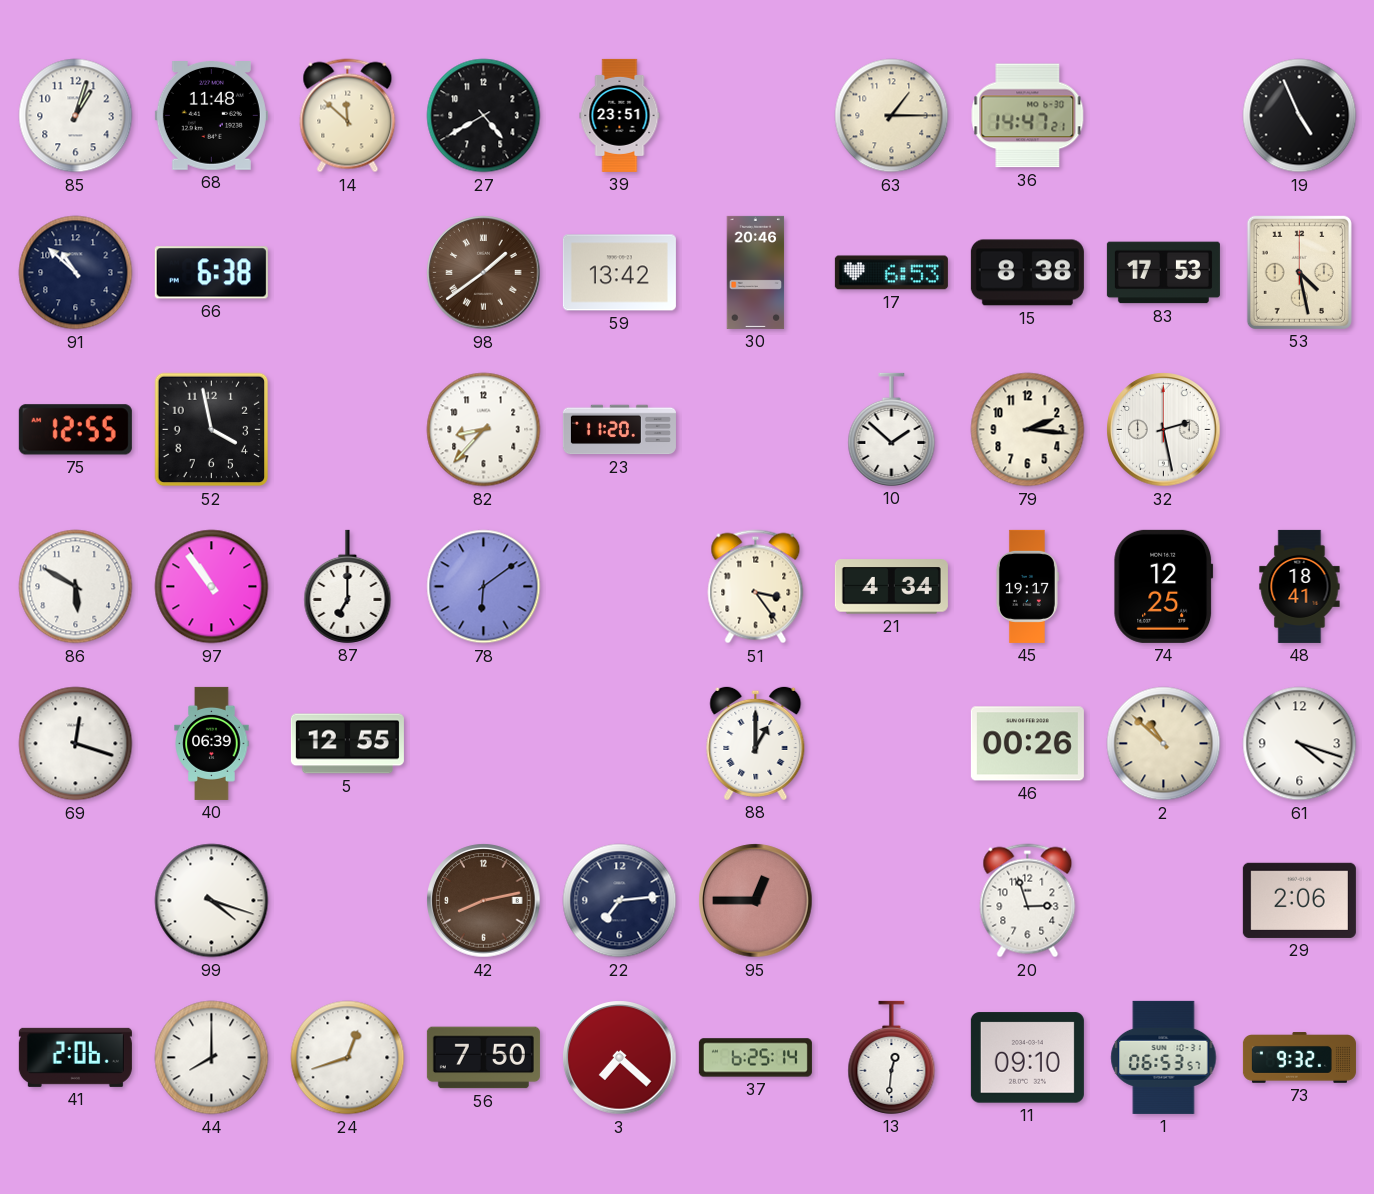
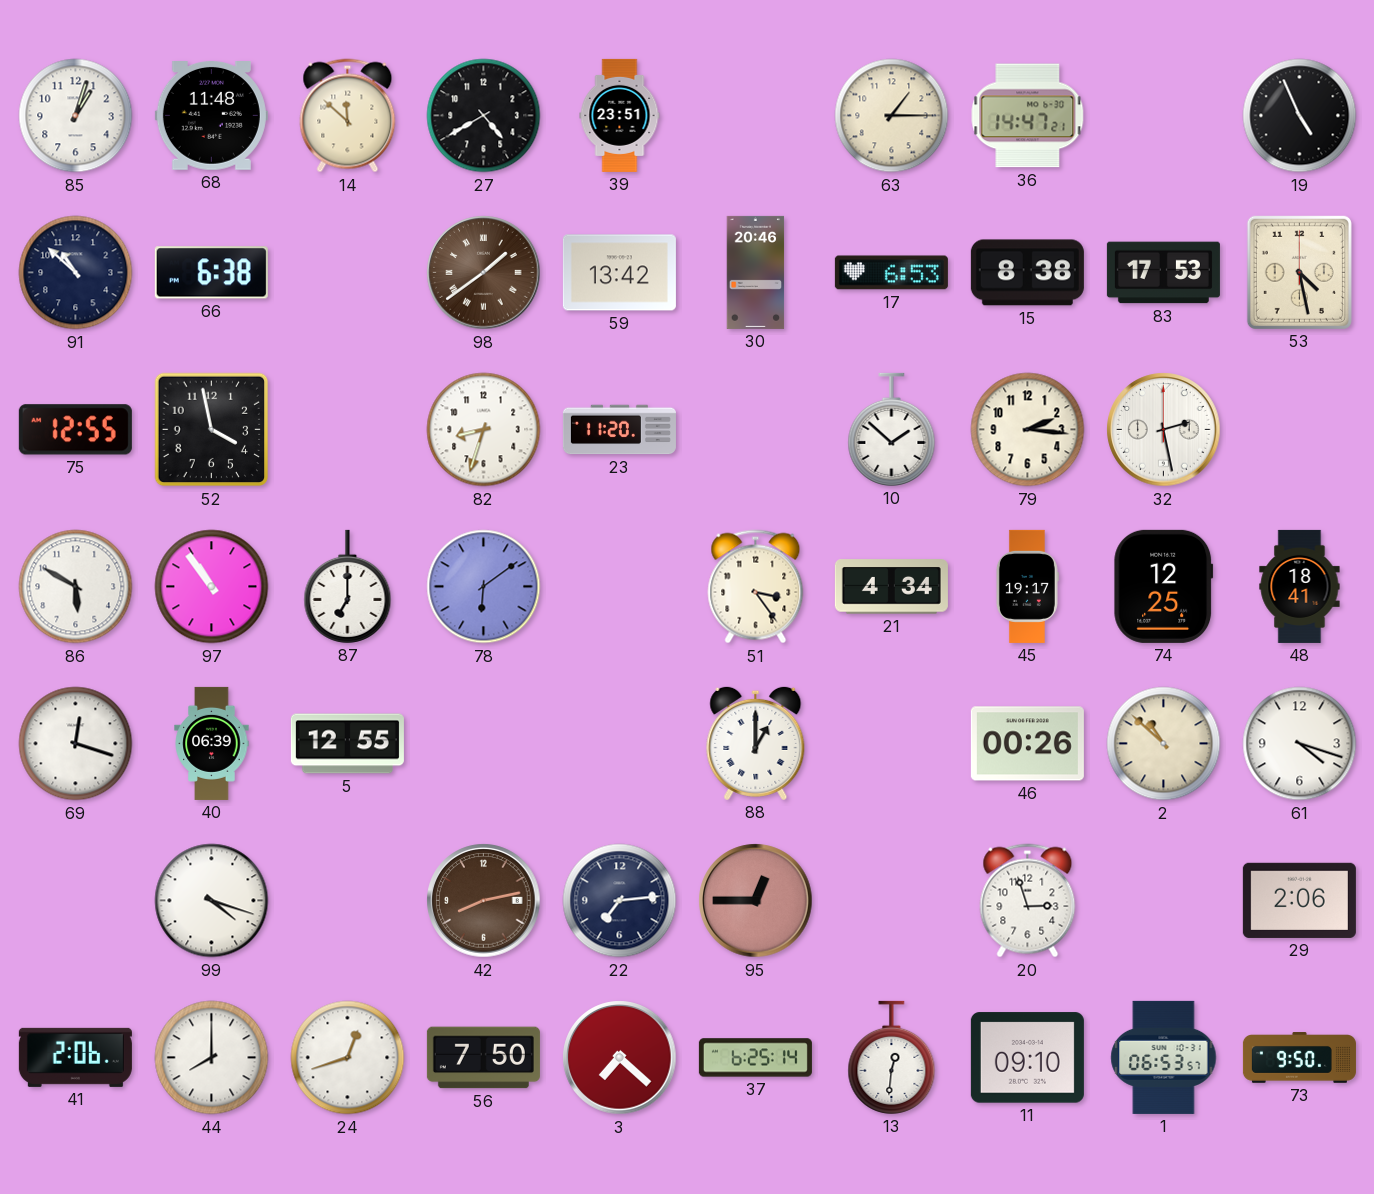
82: 8:37 -> 8:33
73: 9:32 -> 9:50
